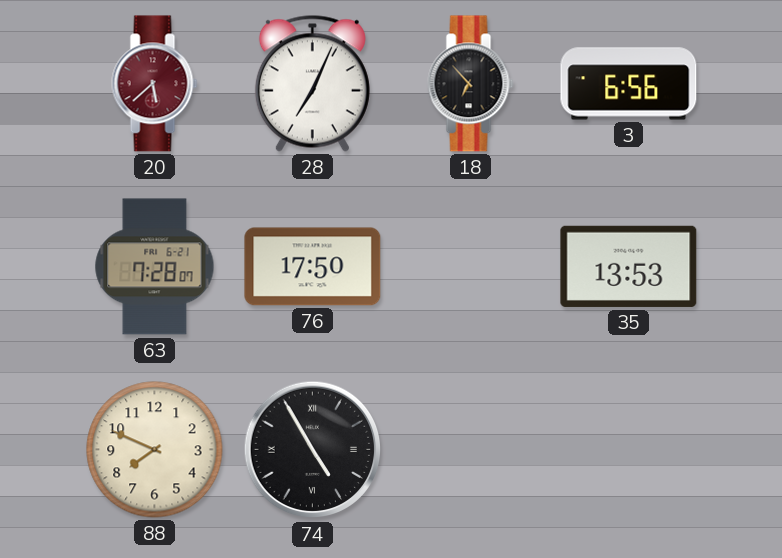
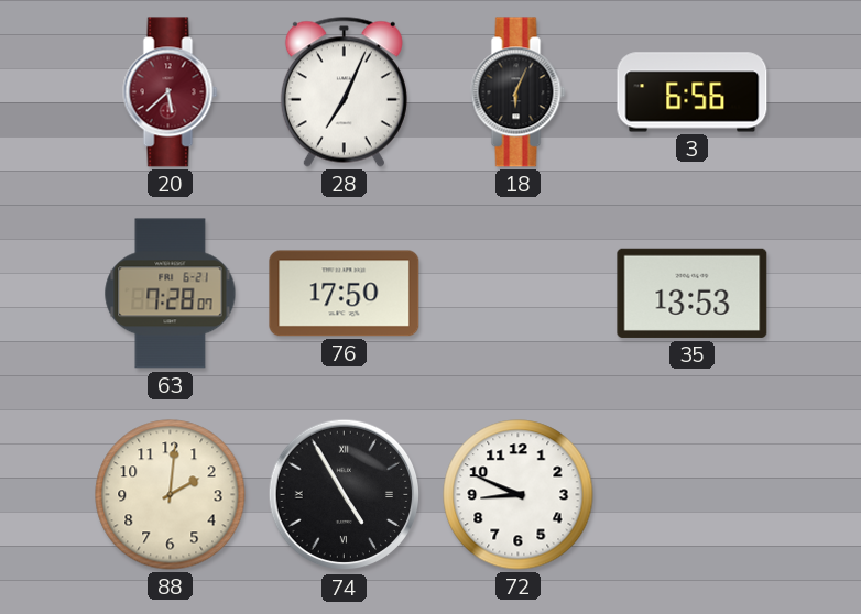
18: 6:53 -> 6:04
88: 7:49 -> 2:01
72: none -> 8:49
